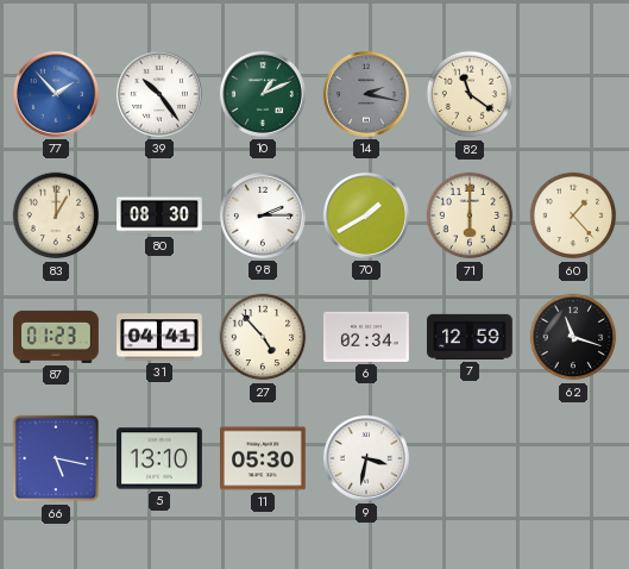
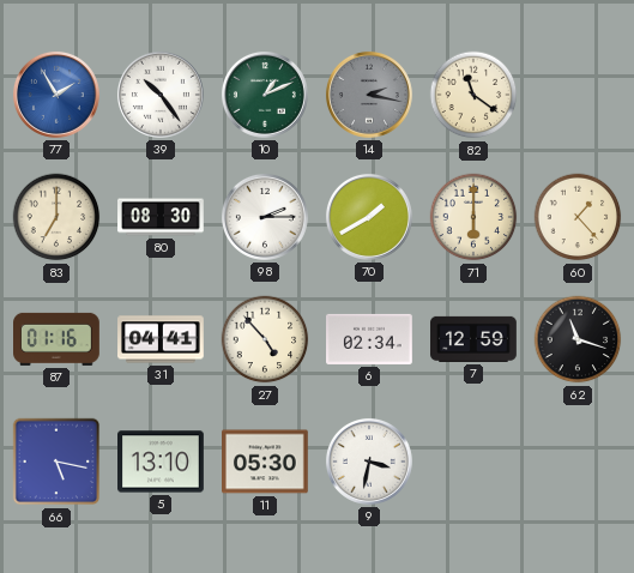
77: 1:53 -> 1:55
83: 1:00 -> 7:00
87: 01:23 -> 01:16
